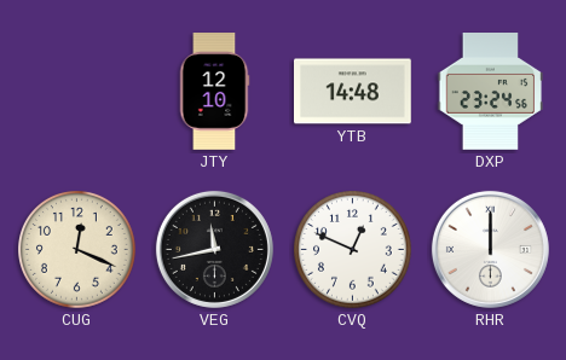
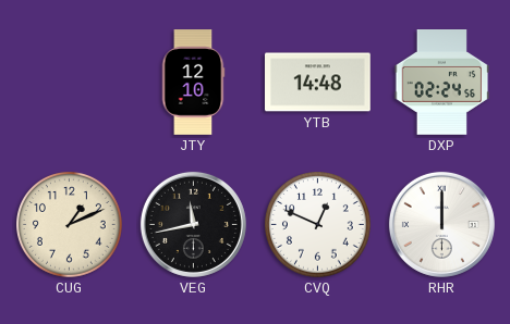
DXP: 23:24 -> 02:24
CUG: 12:19 -> 1:11
